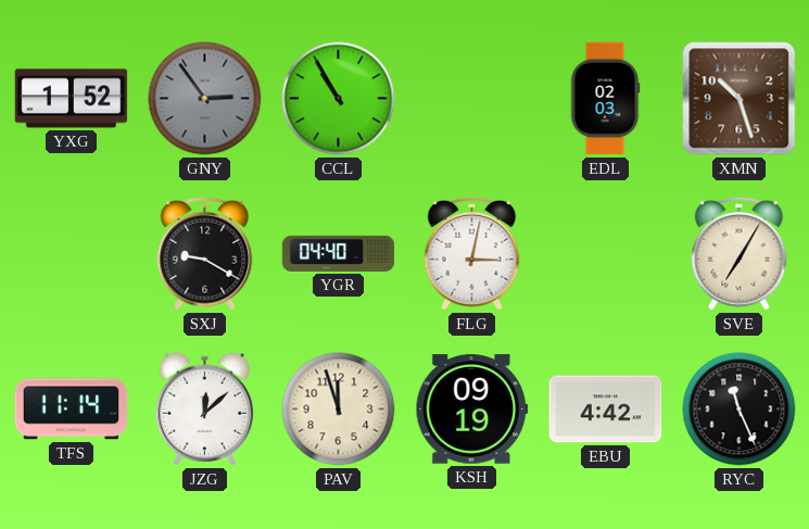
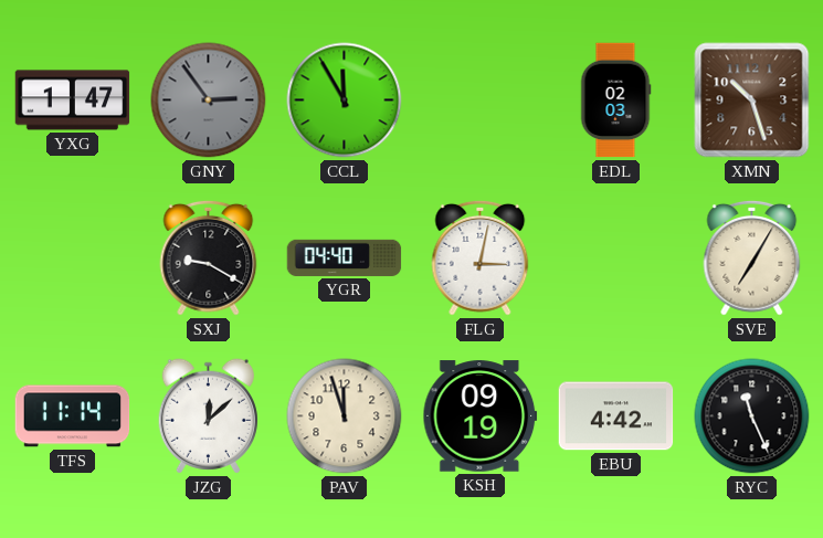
YXG: 1:52 -> 1:47
CCL: 10:55 -> 11:55
